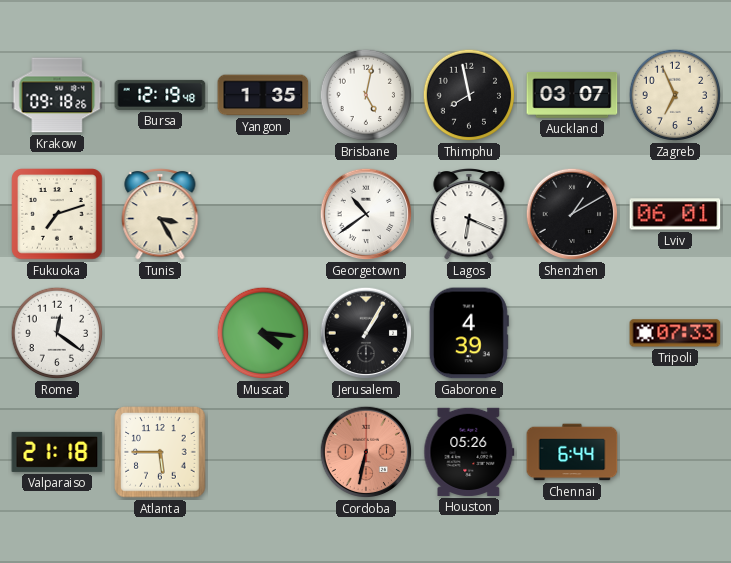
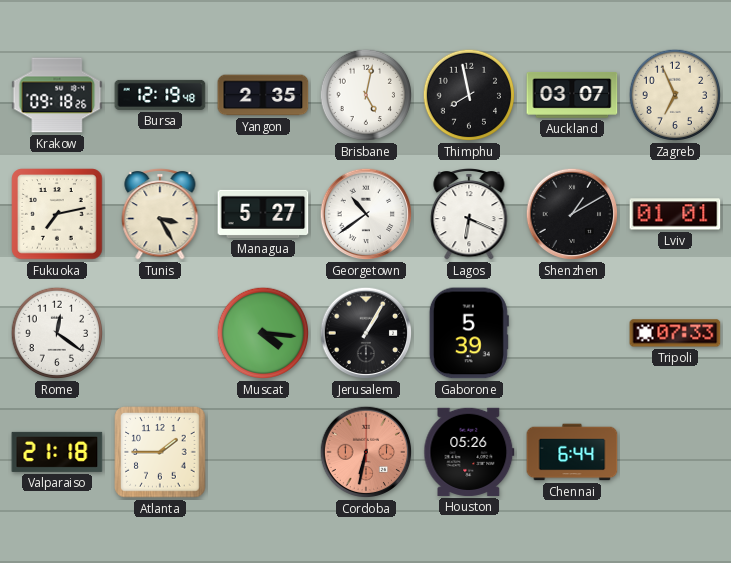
Yangon: 1:35 -> 2:35
Fukuoka: 7:12 -> 7:13
Managua: none -> 5:27
Lviv: 06:01 -> 01:01
Gaborone: 4:39 -> 5:39
Atlanta: 5:45 -> 1:45
